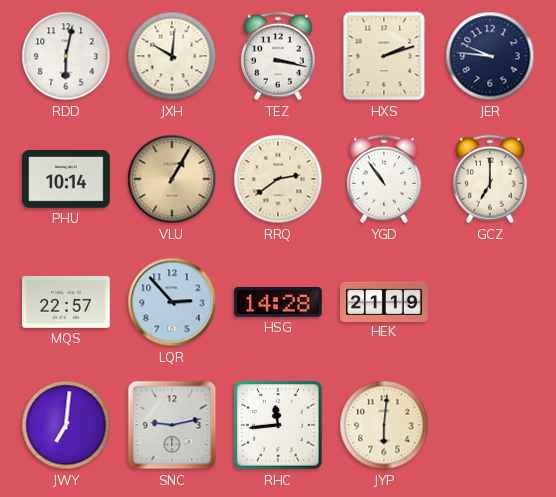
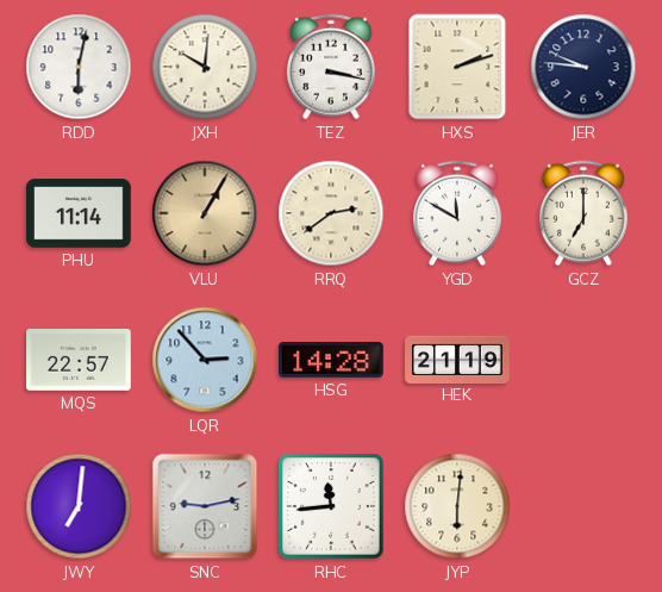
PHU: 10:14 -> 11:14
YGD: 10:54 -> 11:50
